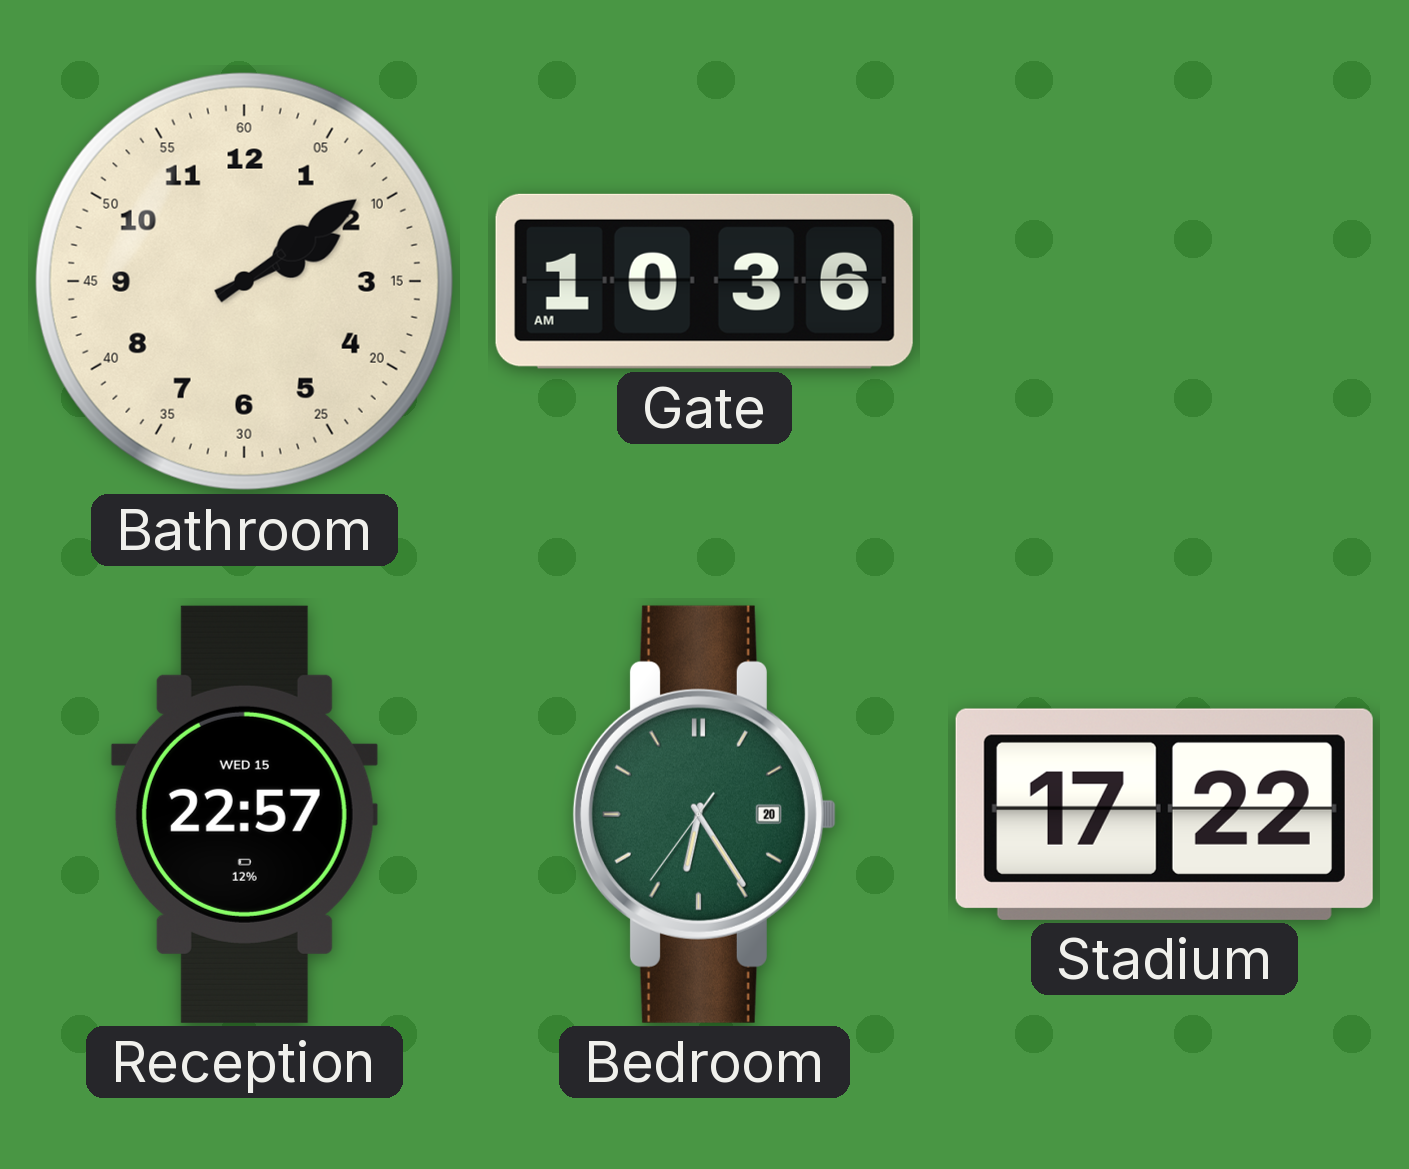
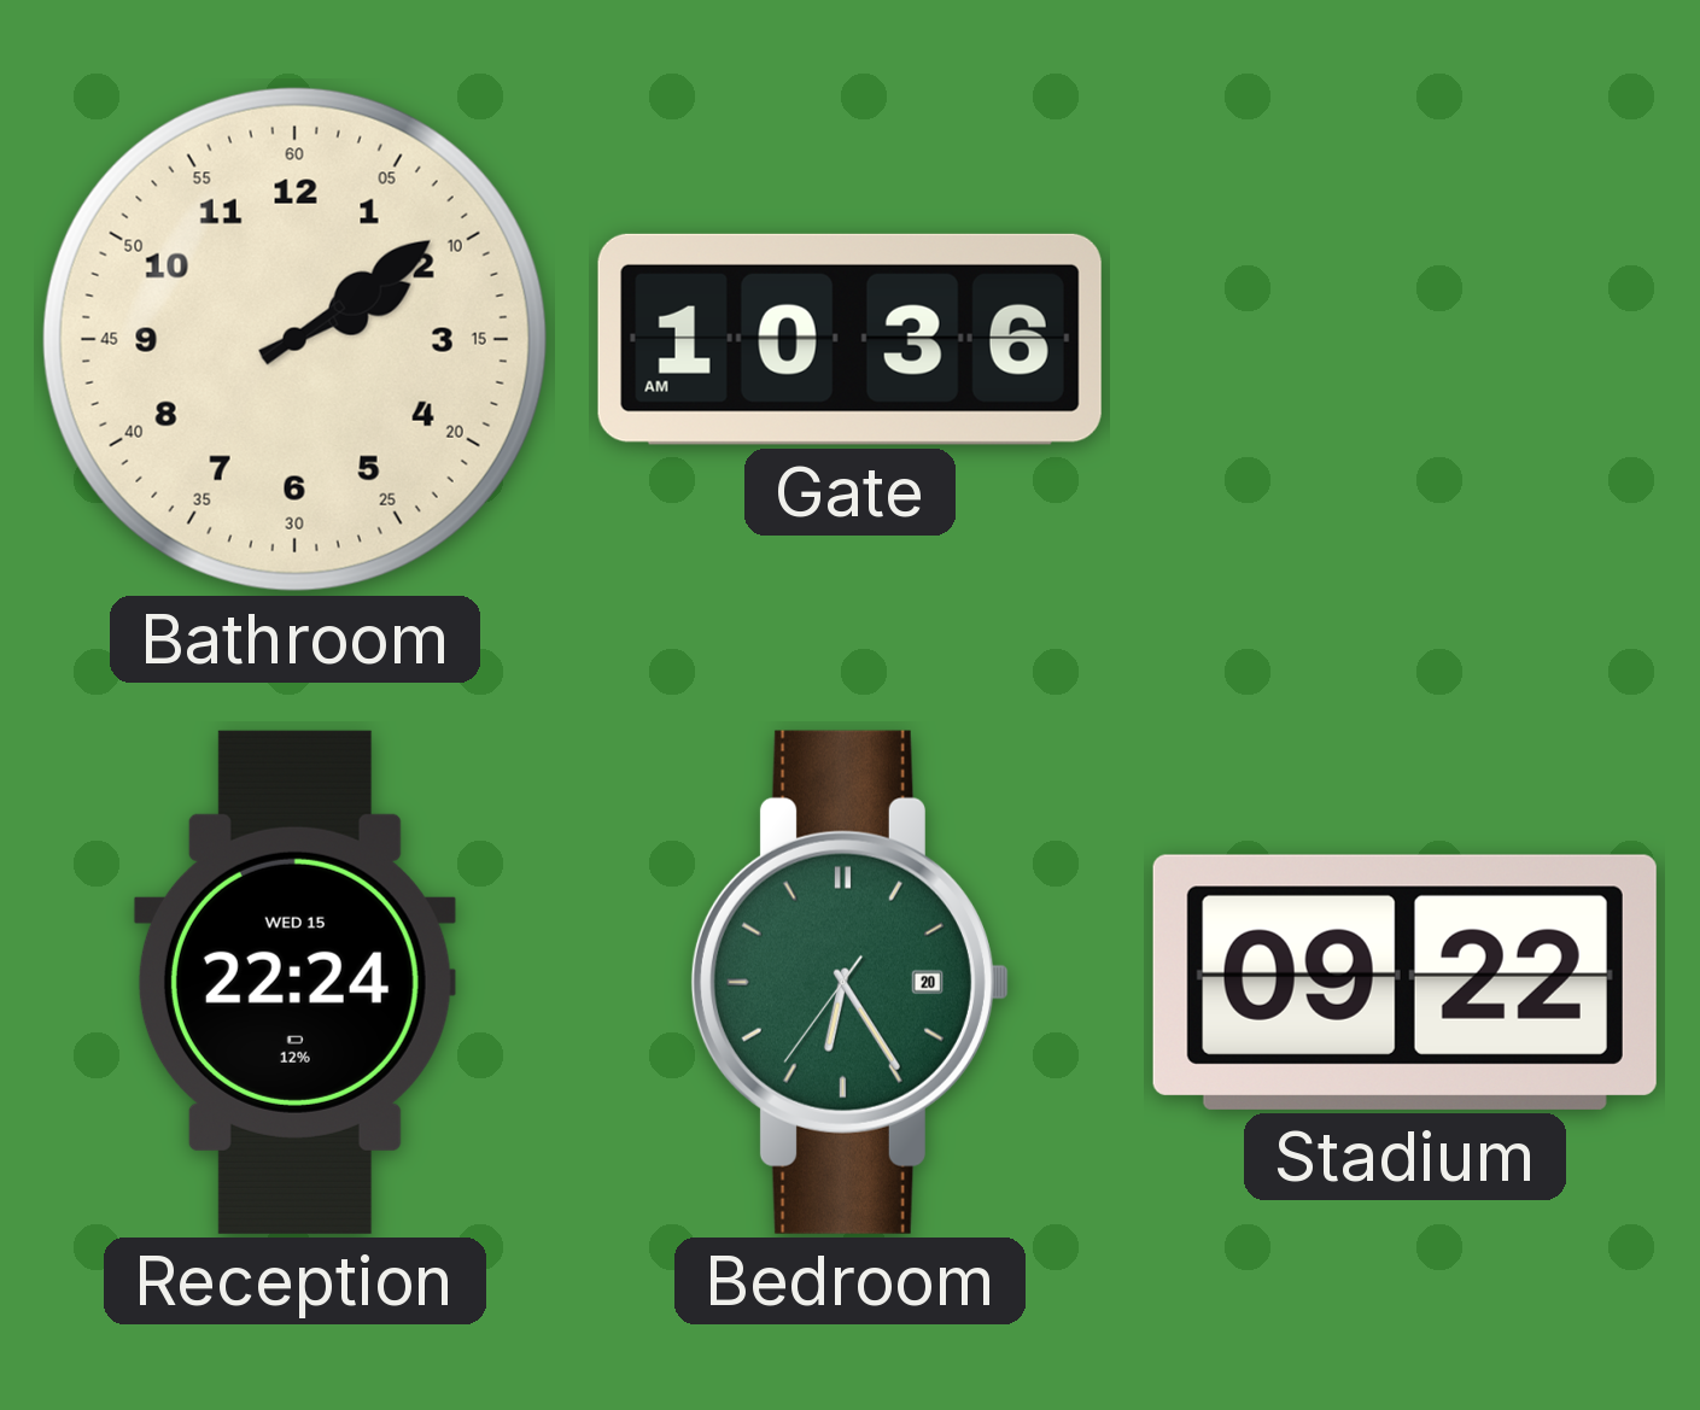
Reception: 22:57 -> 22:24
Stadium: 17:22 -> 09:22
